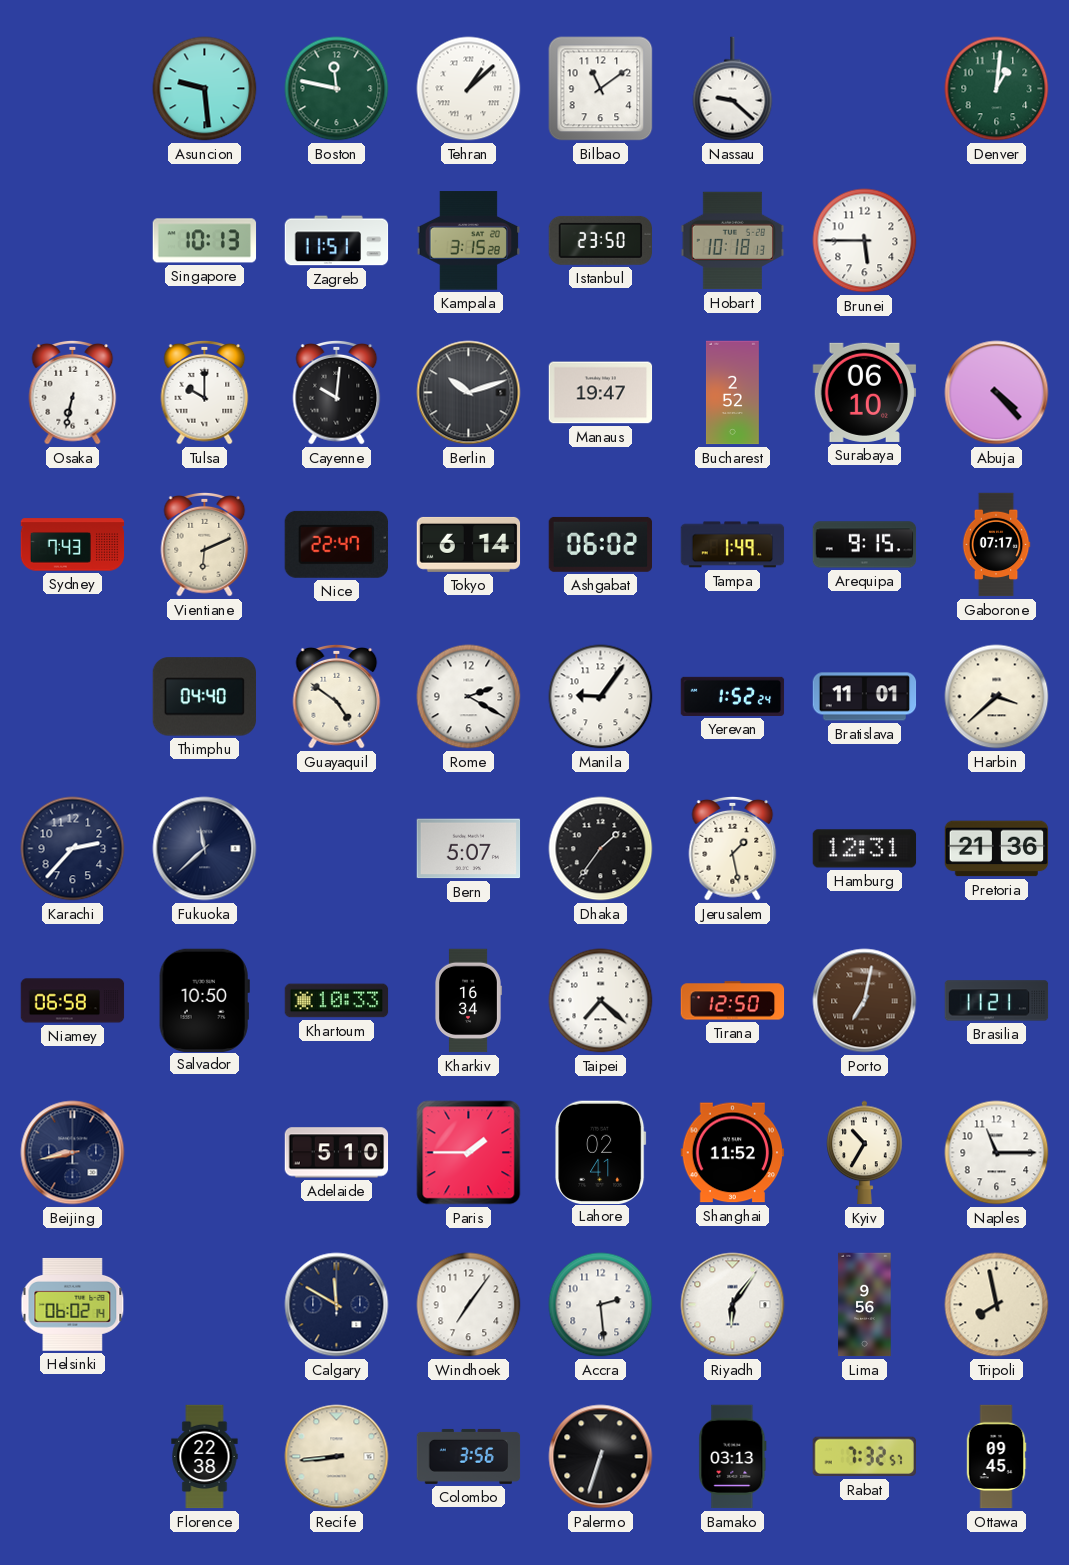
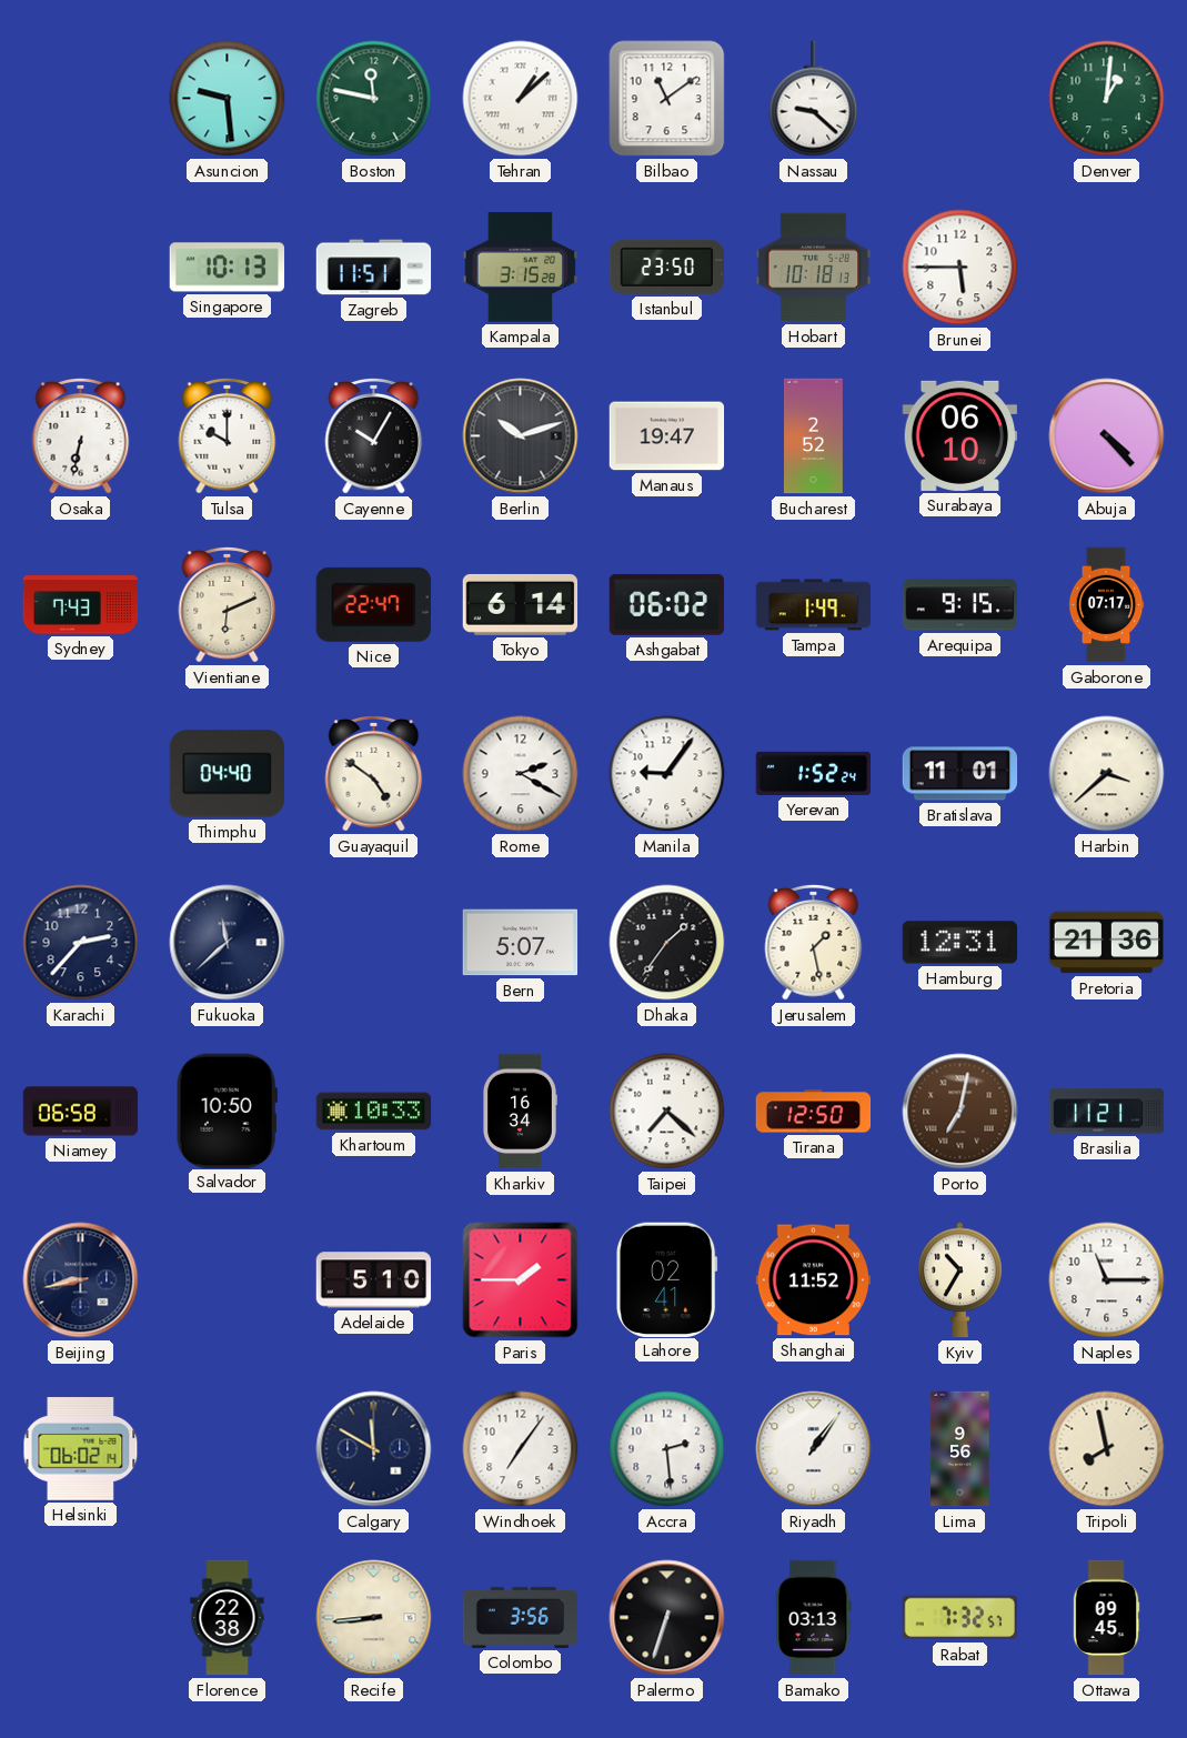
Cayenne: 10:01 -> 10:05
Riyadh: 6:06 -> 1:06
